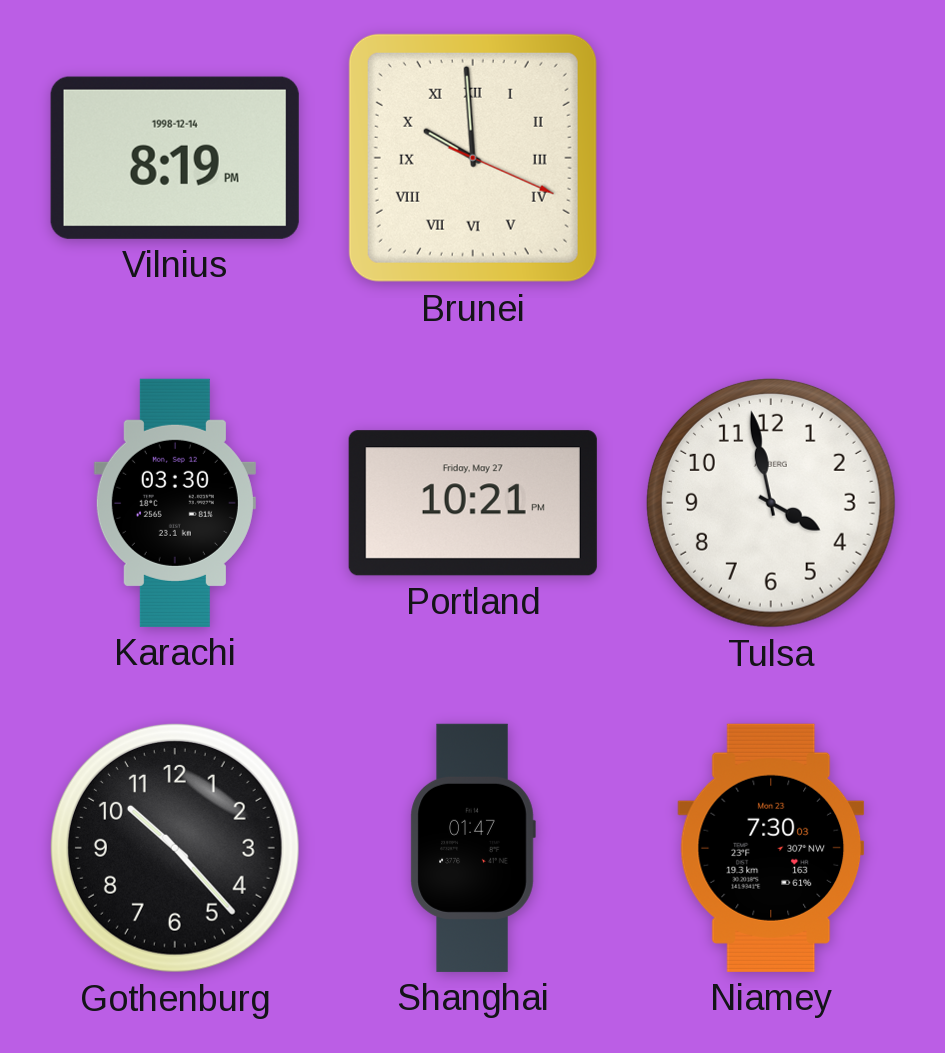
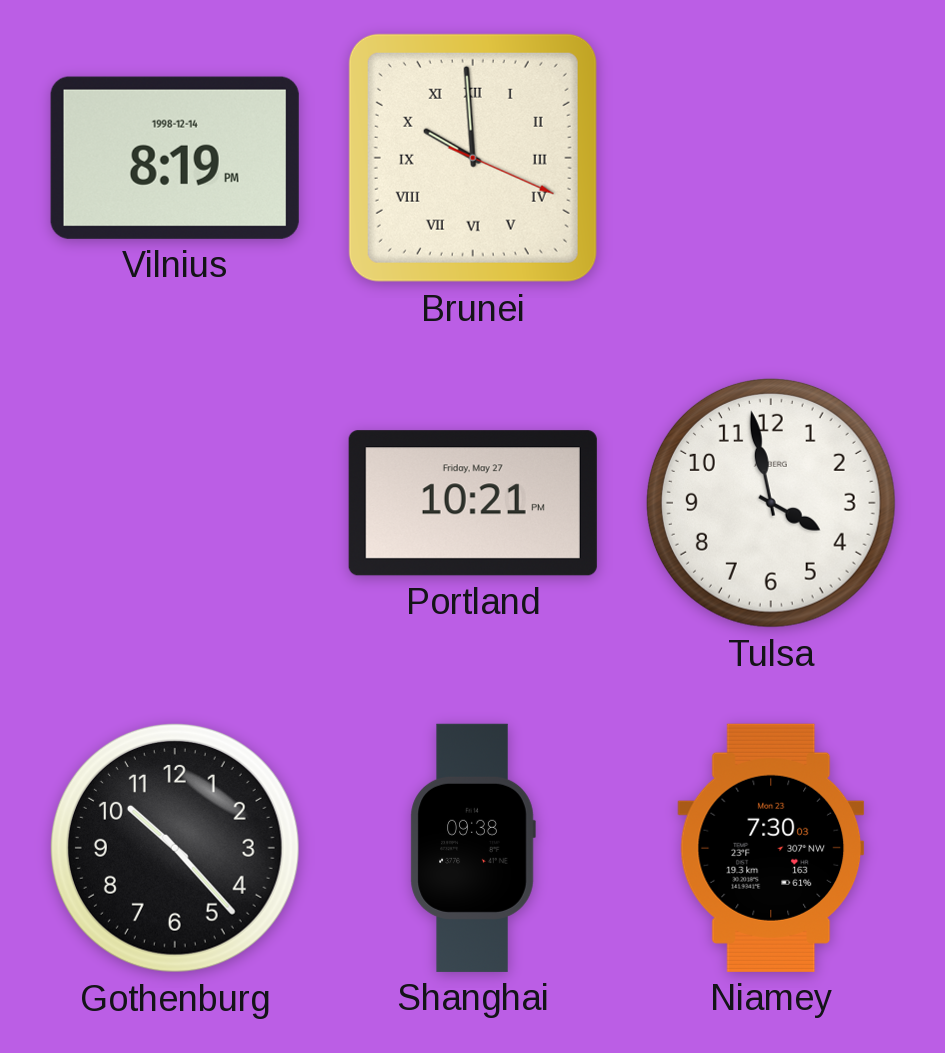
Karachi: 03:30 -> none
Shanghai: 01:47 -> 09:38
